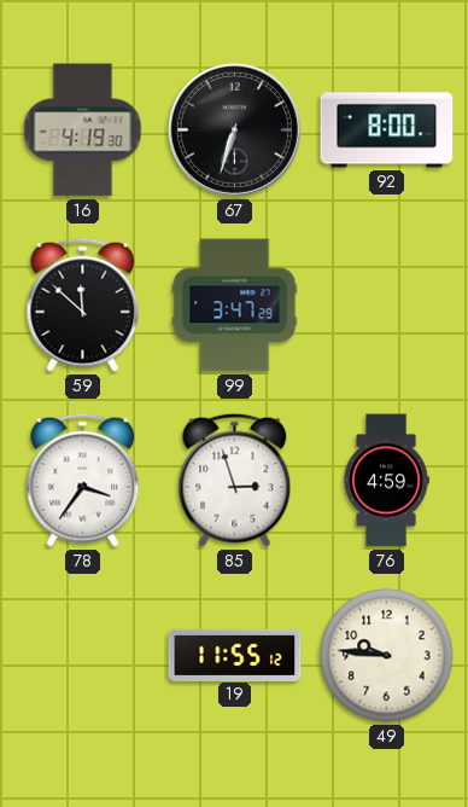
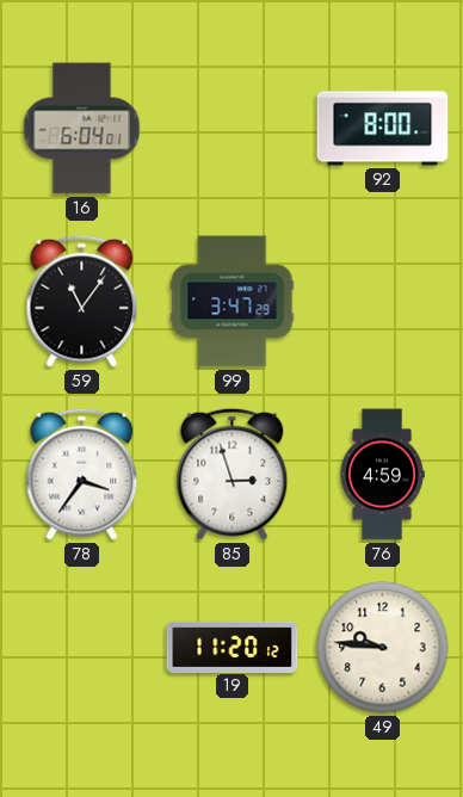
16: 4:19 -> 6:04
67: 6:33 -> none
59: 11:52 -> 11:06
19: 11:55 -> 11:20
